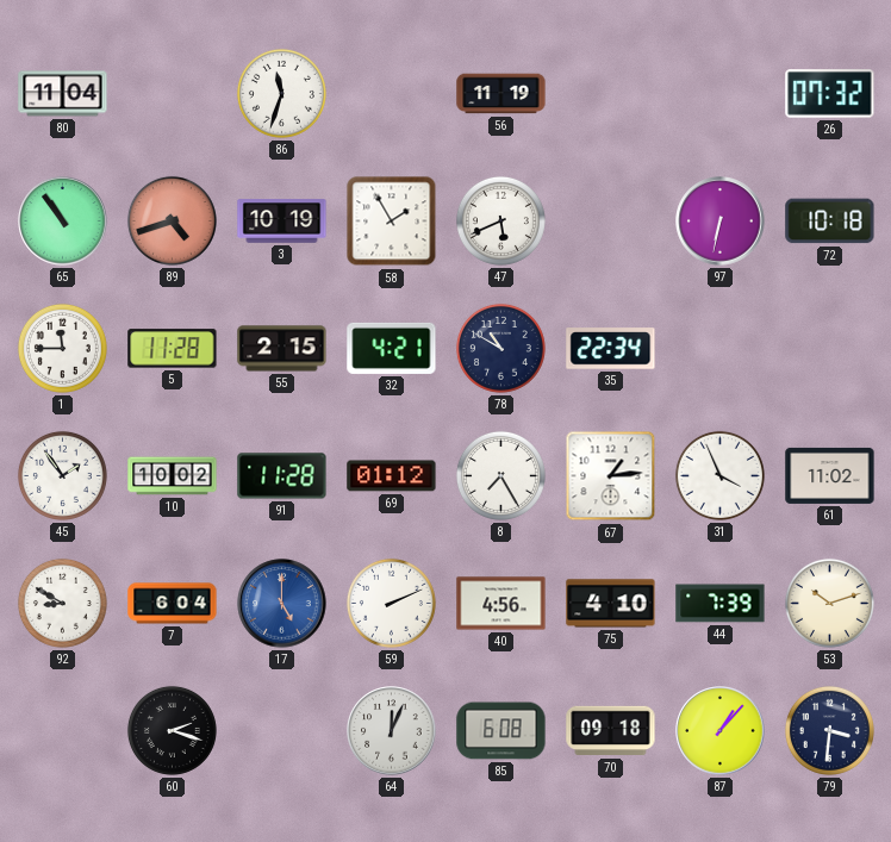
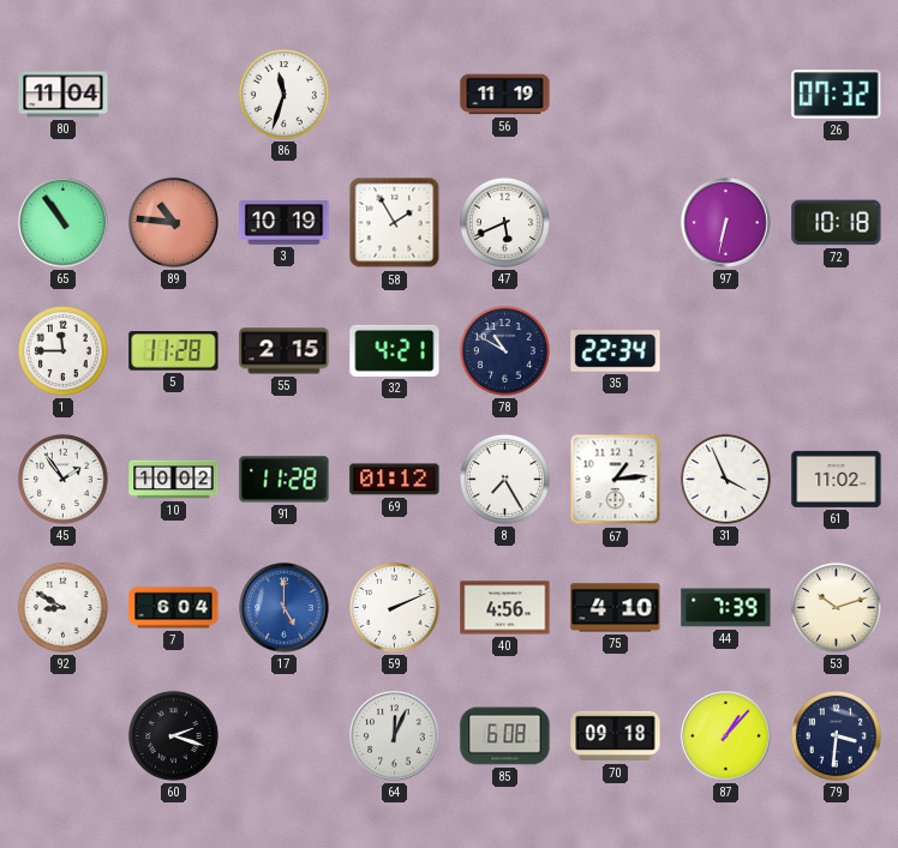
89: 4:42 -> 10:46
